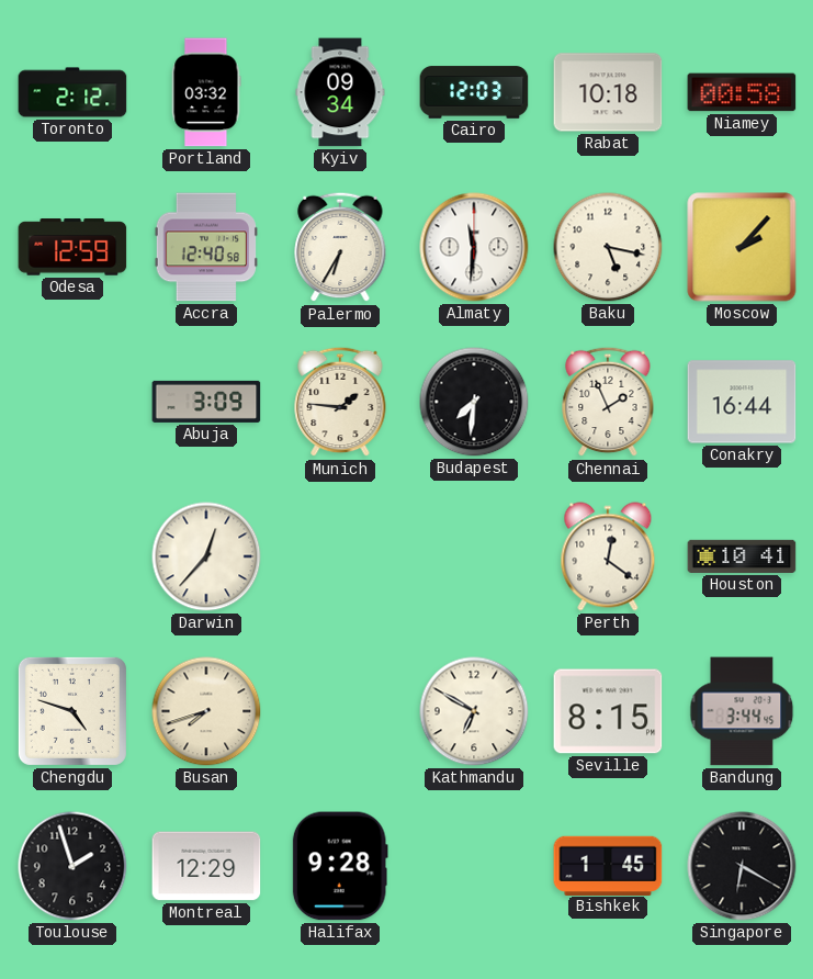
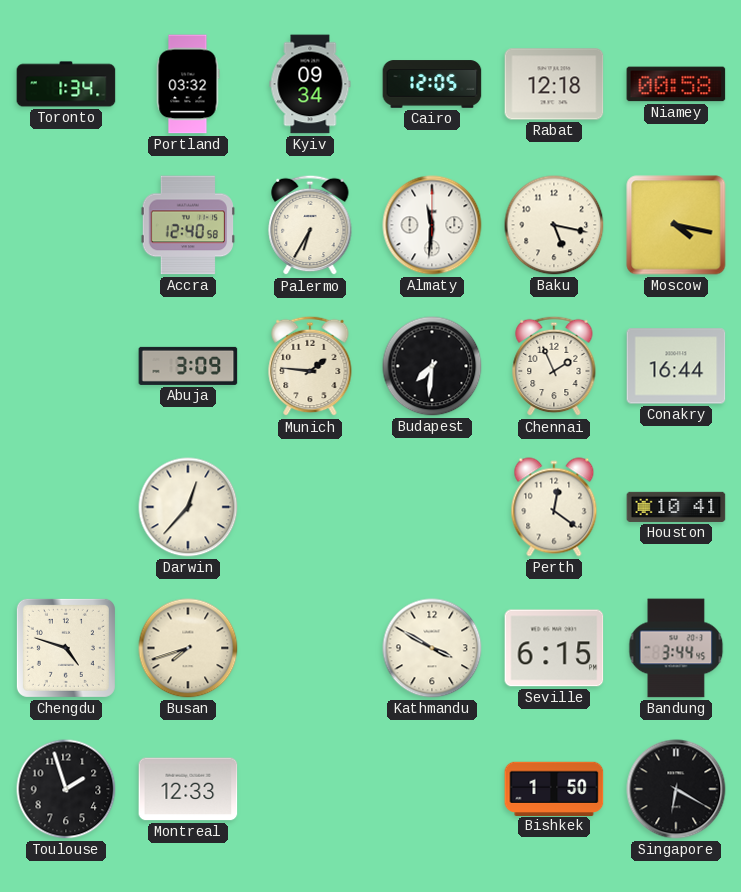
Toronto: 2:12 -> 1:34
Cairo: 12:03 -> 12:05
Rabat: 10:18 -> 12:18
Odesa: 12:59 -> none
Moscow: 2:07 -> 4:17
Kathmandu: 6:50 -> 3:50
Seville: 8:15 -> 6:15
Montreal: 12:29 -> 12:33
Halifax: 9:28 -> none
Bishkek: 1:45 -> 1:50
